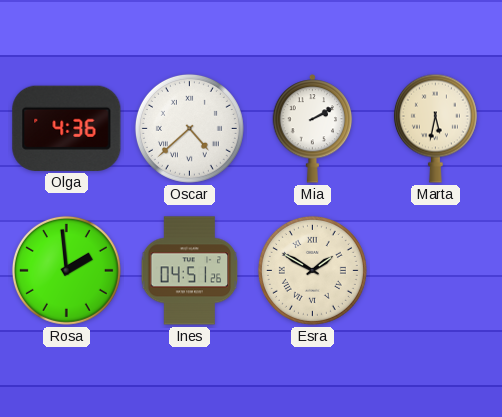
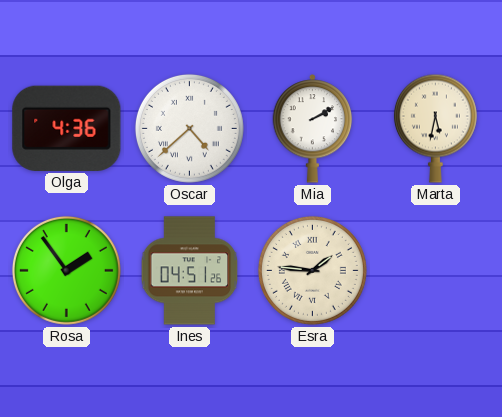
Rosa: 1:59 -> 1:54
Esra: 1:50 -> 1:46
